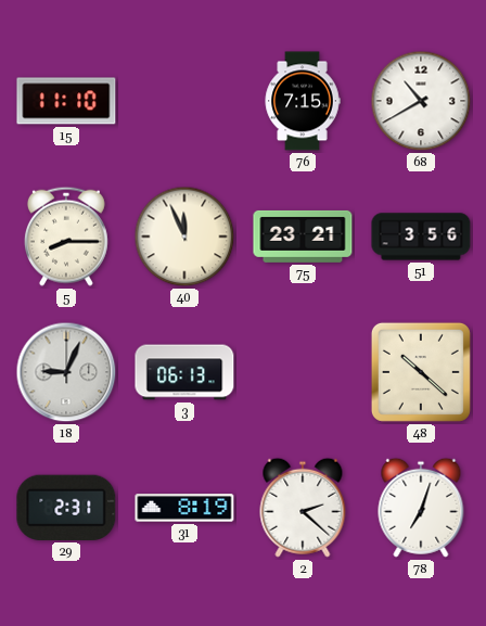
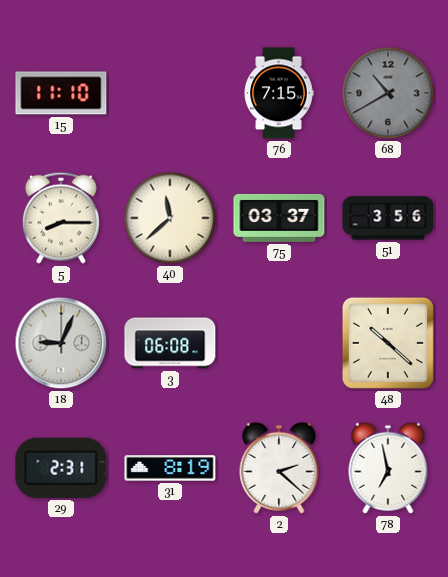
68 dial: white -> grey
40: 11:56 -> 11:38
75: 23:21 -> 03:37
3: 06:13 -> 06:08
78: 7:03 -> 6:58
